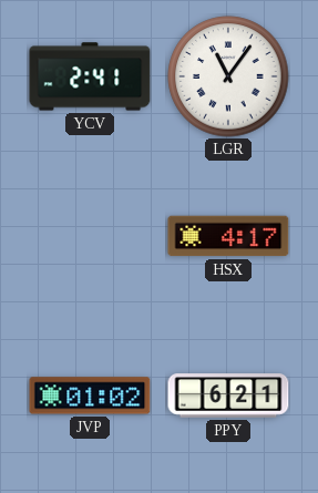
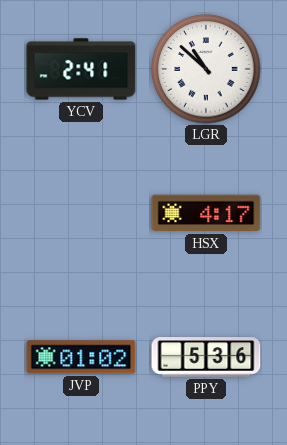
LGR: 11:06 -> 10:52
PPY: 6:21 -> 5:36
